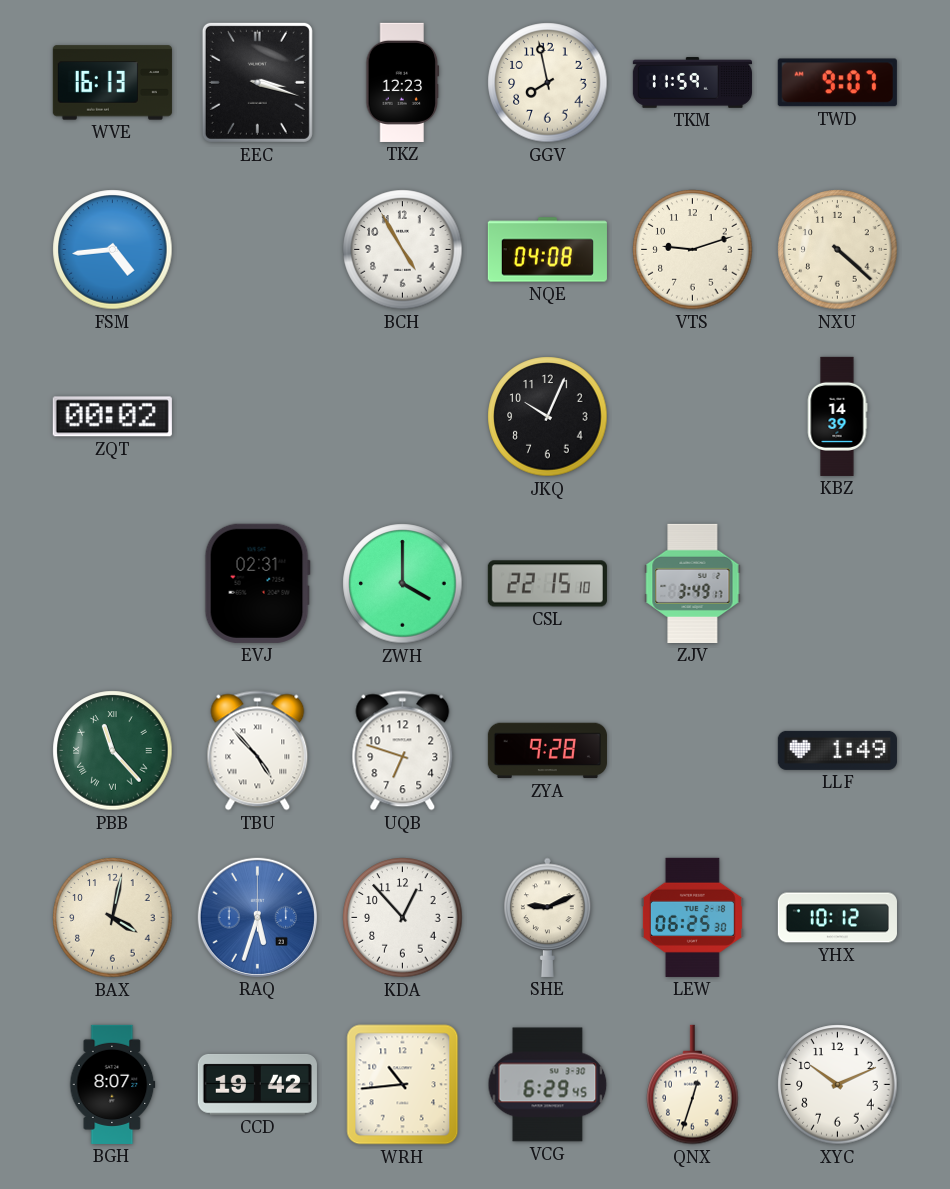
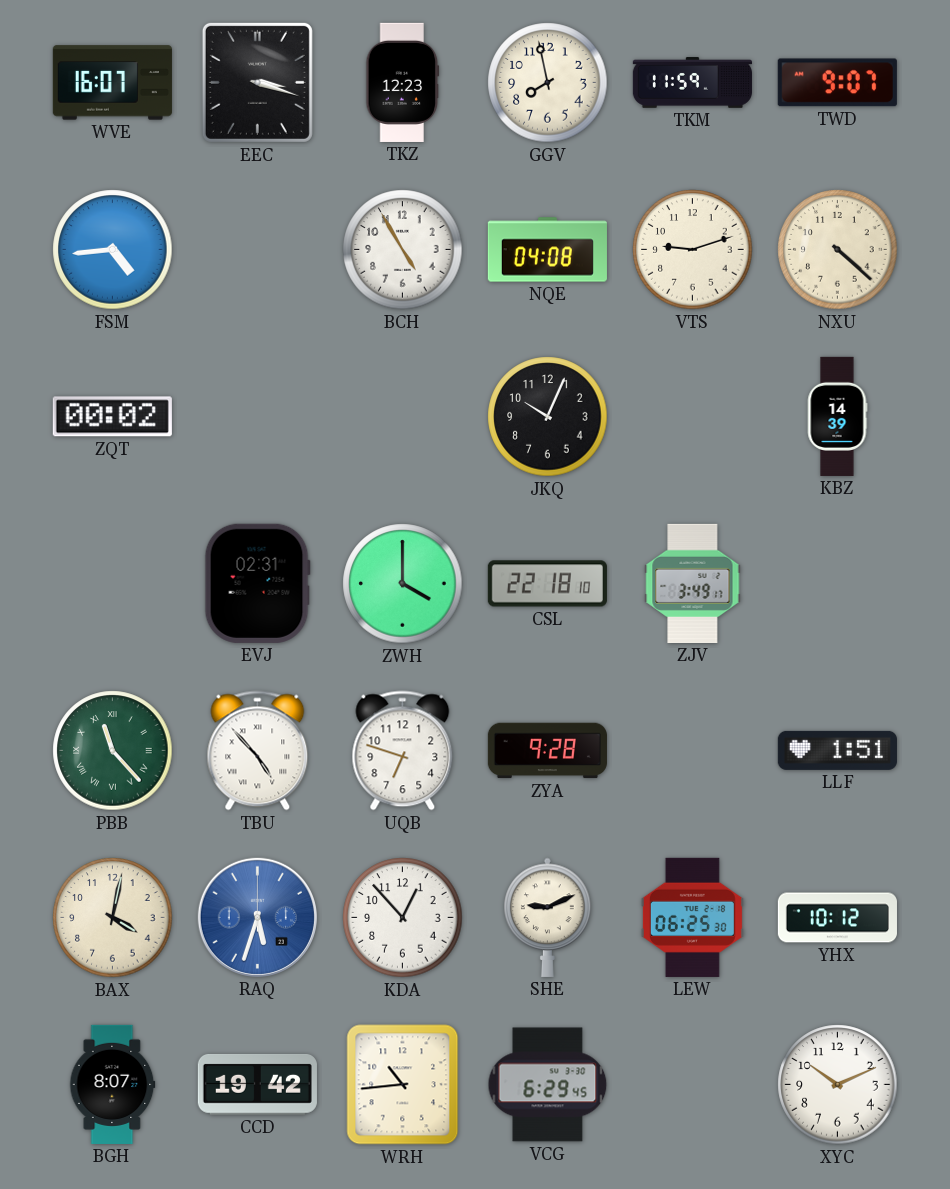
WVE: 16:13 -> 16:07
CSL: 22:15 -> 22:18
LLF: 1:49 -> 1:51
QNX: 12:33 -> none
